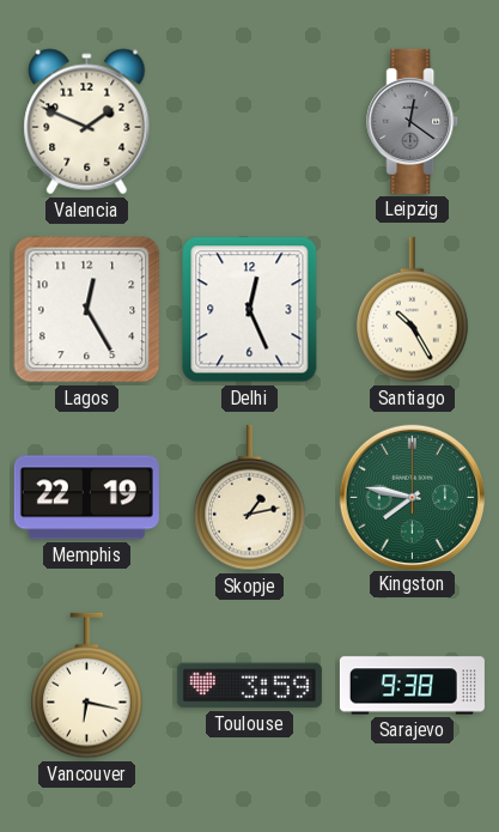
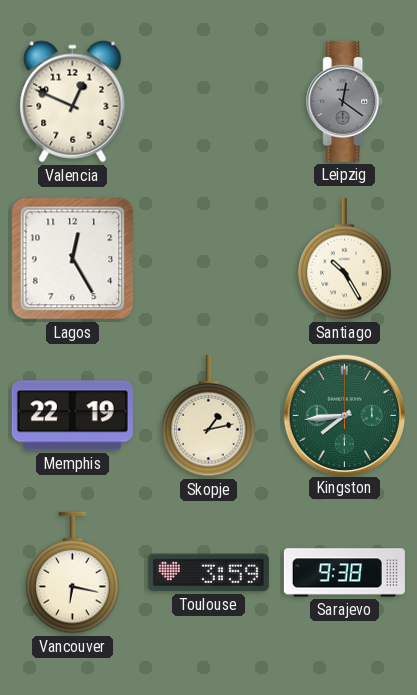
Valencia: 1:49 -> 12:49
Delhi: 12:26 -> none
Kingston: 7:47 -> 7:44
